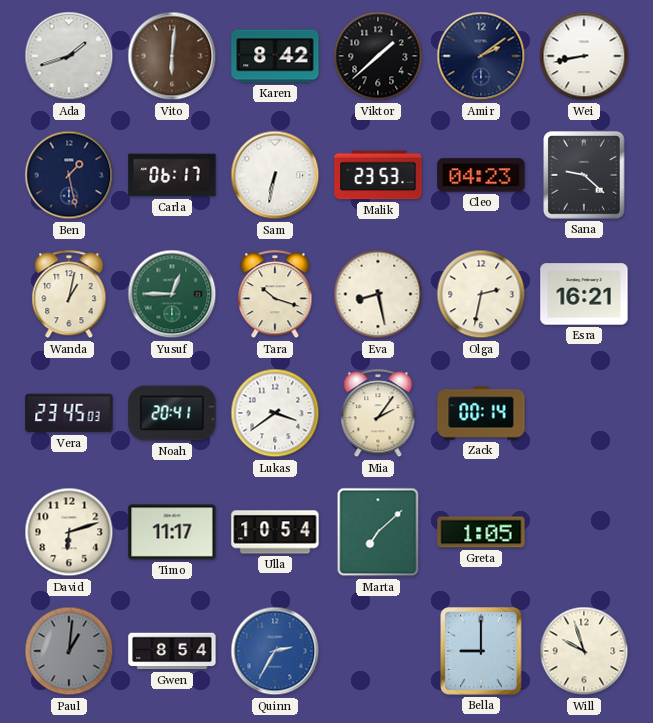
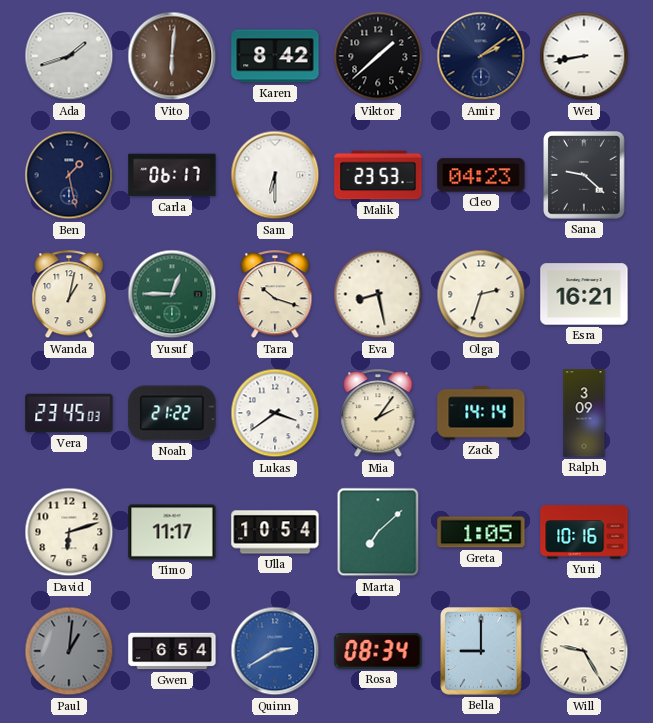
Sam: 6:32 -> 6:30
Olga: 2:32 -> 2:33
Noah: 20:41 -> 21:22
Zack: 00:14 -> 14:14
Ralph: none -> 3:09
Yuri: none -> 10:16
Gwen: 8:54 -> 6:54
Quinn: 2:35 -> 2:40
Rosa: none -> 08:34
Will: 9:57 -> 9:25
